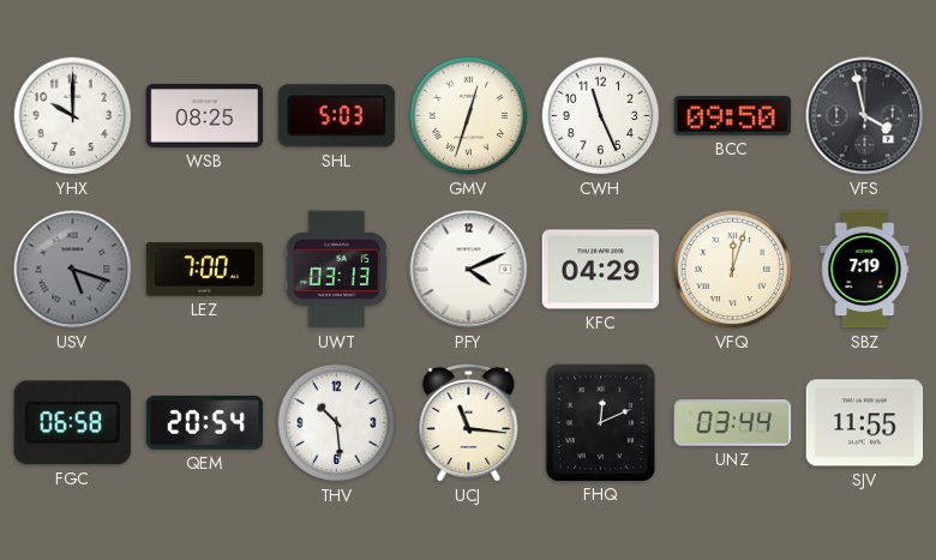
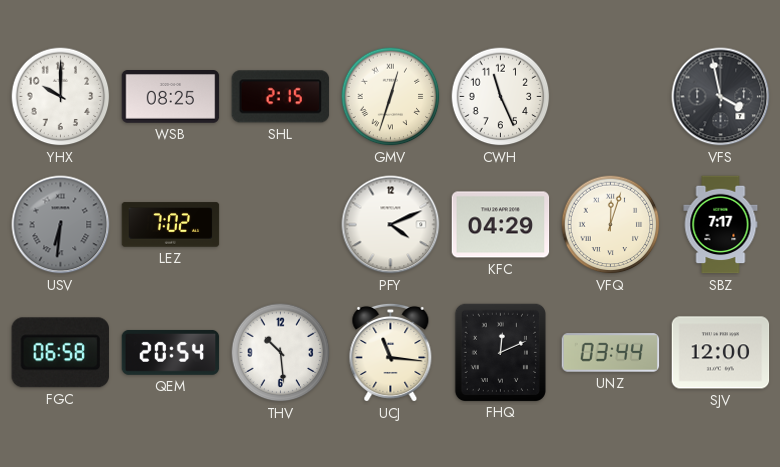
SHL: 5:03 -> 2:15
BCC: 09:50 -> none
USV: 5:18 -> 6:31
LEZ: 7:00 -> 7:02
UWT: 03:13 -> none
SBZ: 7:19 -> 7:17
SJV: 11:55 -> 12:00
